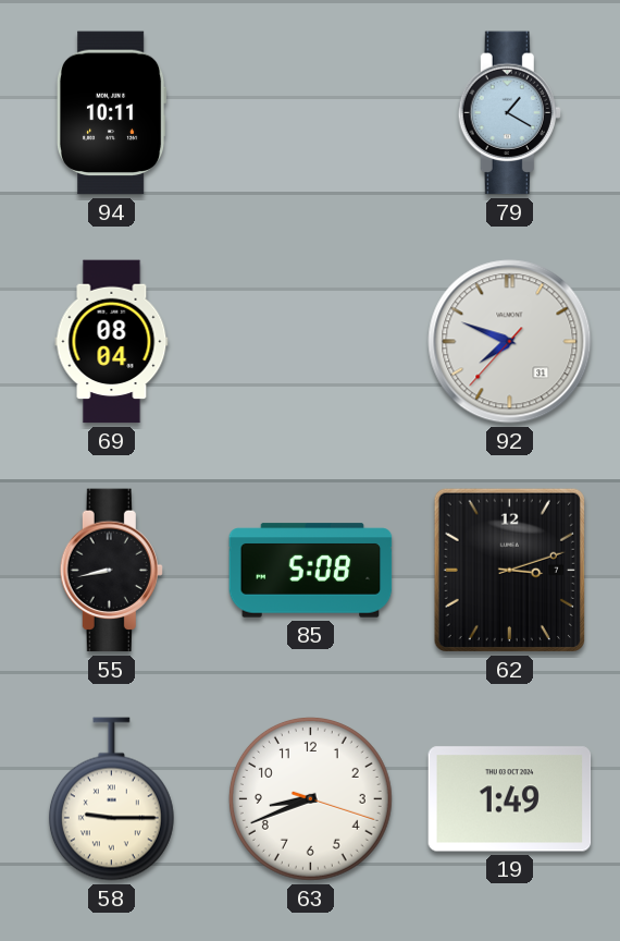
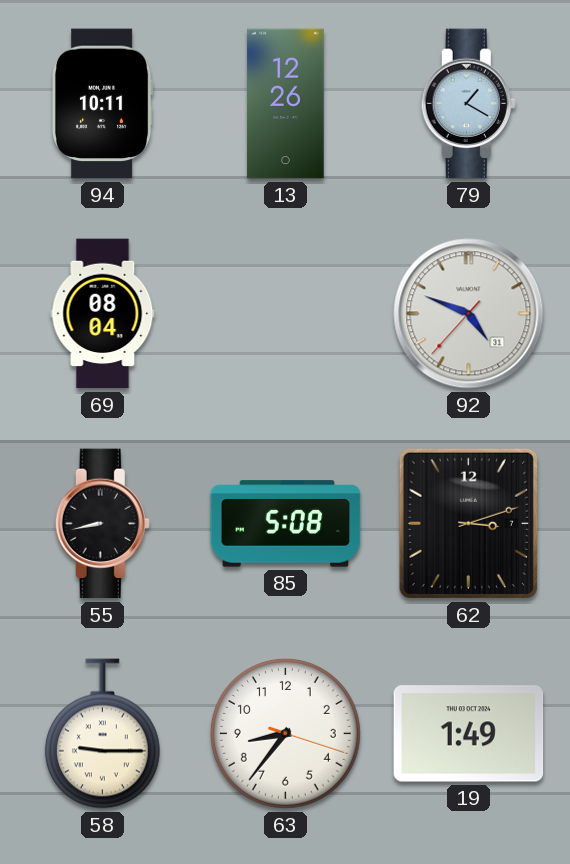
13: none -> 12:26
92: 7:48 -> 4:48
63: 8:41 -> 8:36
